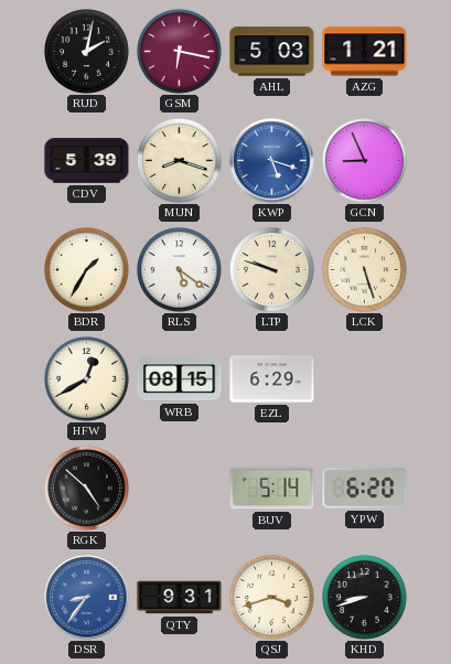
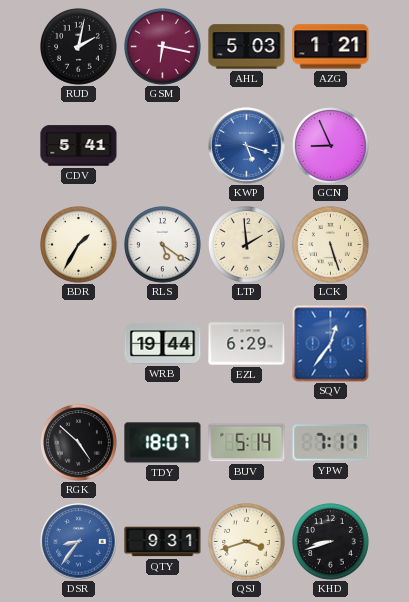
CDV: 5:39 -> 5:41
MUN: 8:18 -> none
LTP: 9:48 -> 1:59
HFW: 12:40 -> none
WRB: 08:15 -> 19:44
SQV: none -> 12:36
TDY: none -> 18:07
YPW: 6:20 -> 7:11
